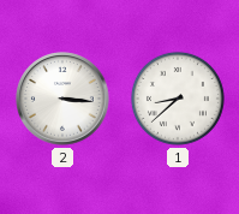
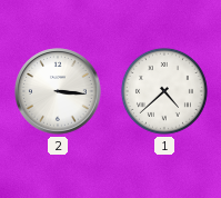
1: 8:38 -> 4:38
